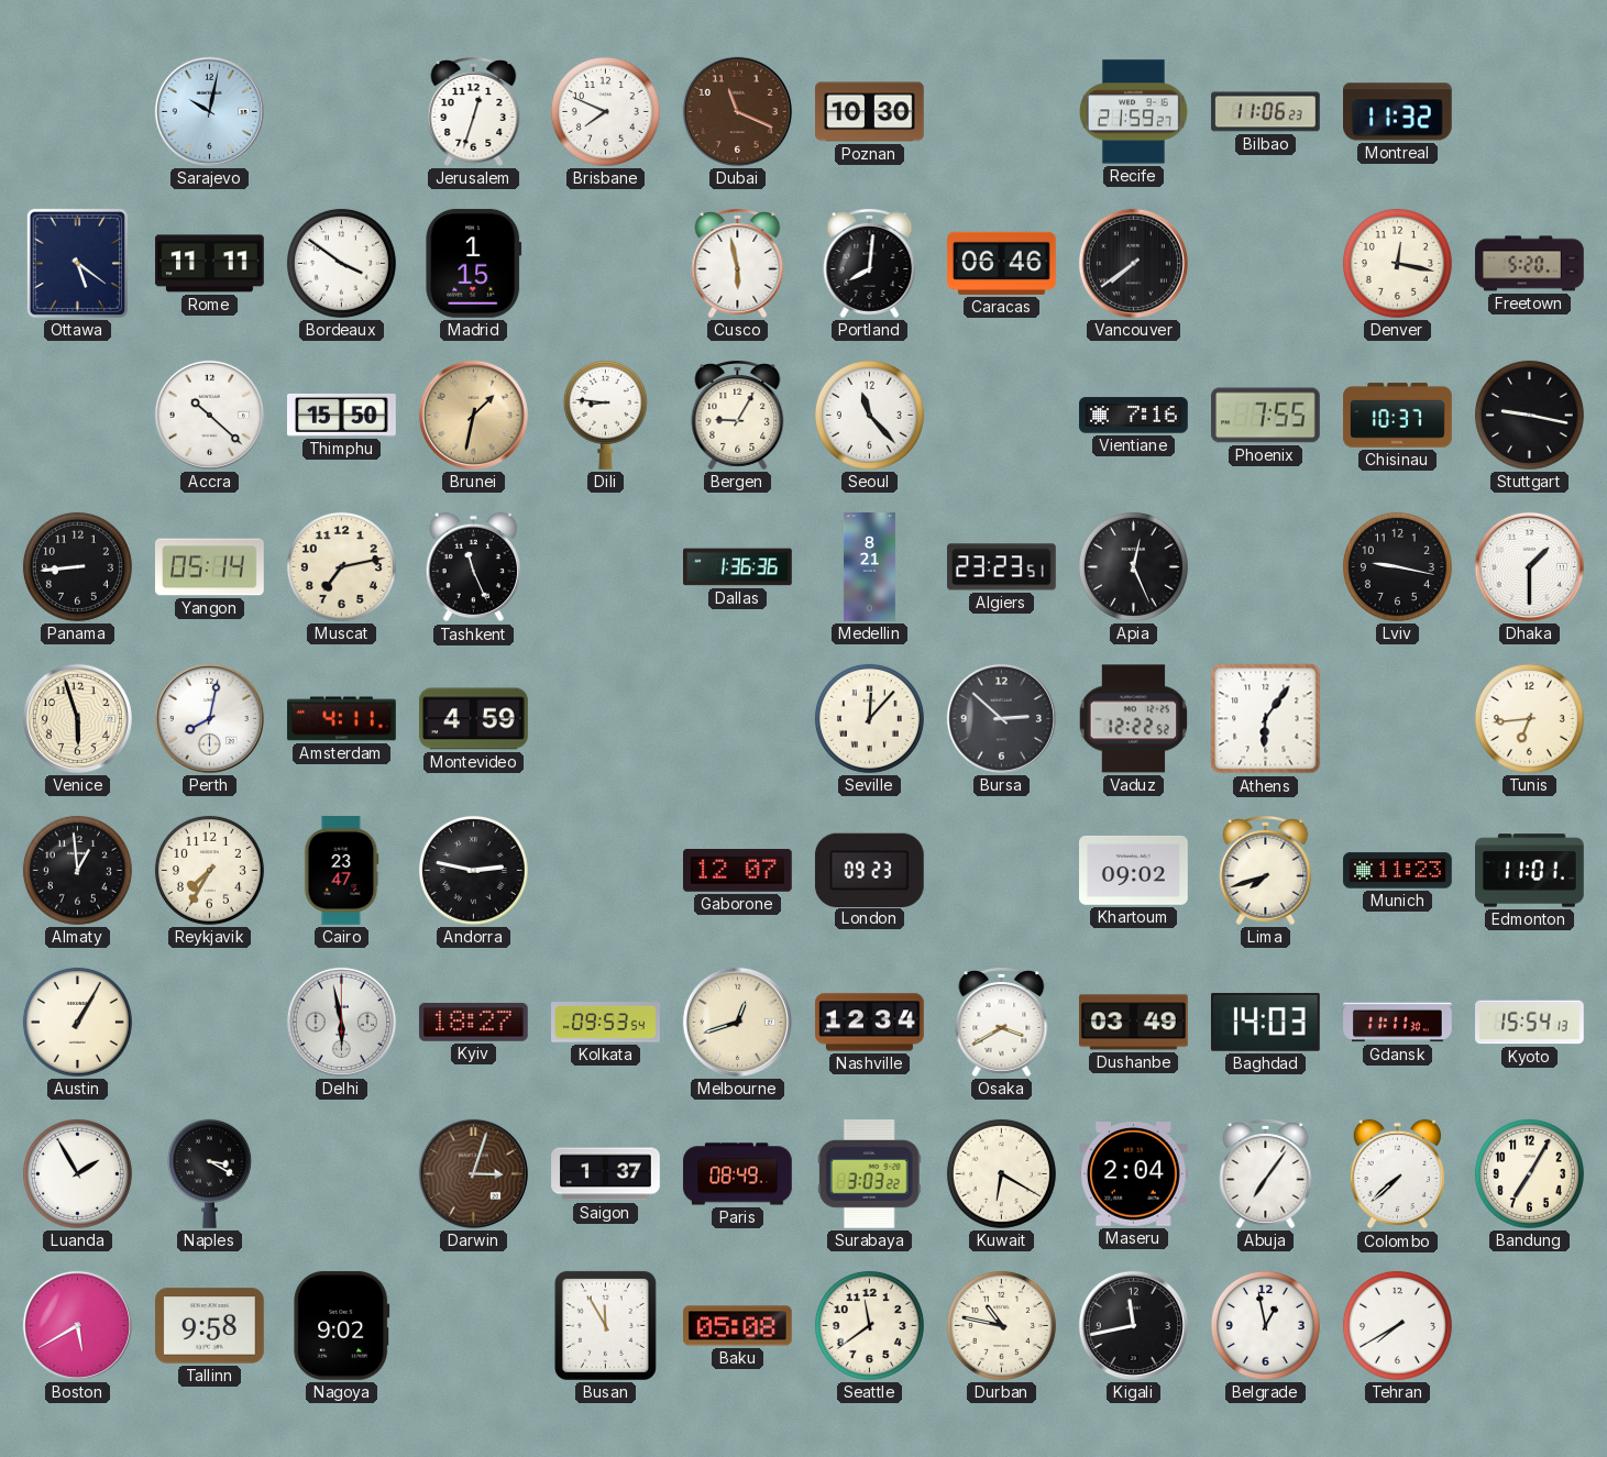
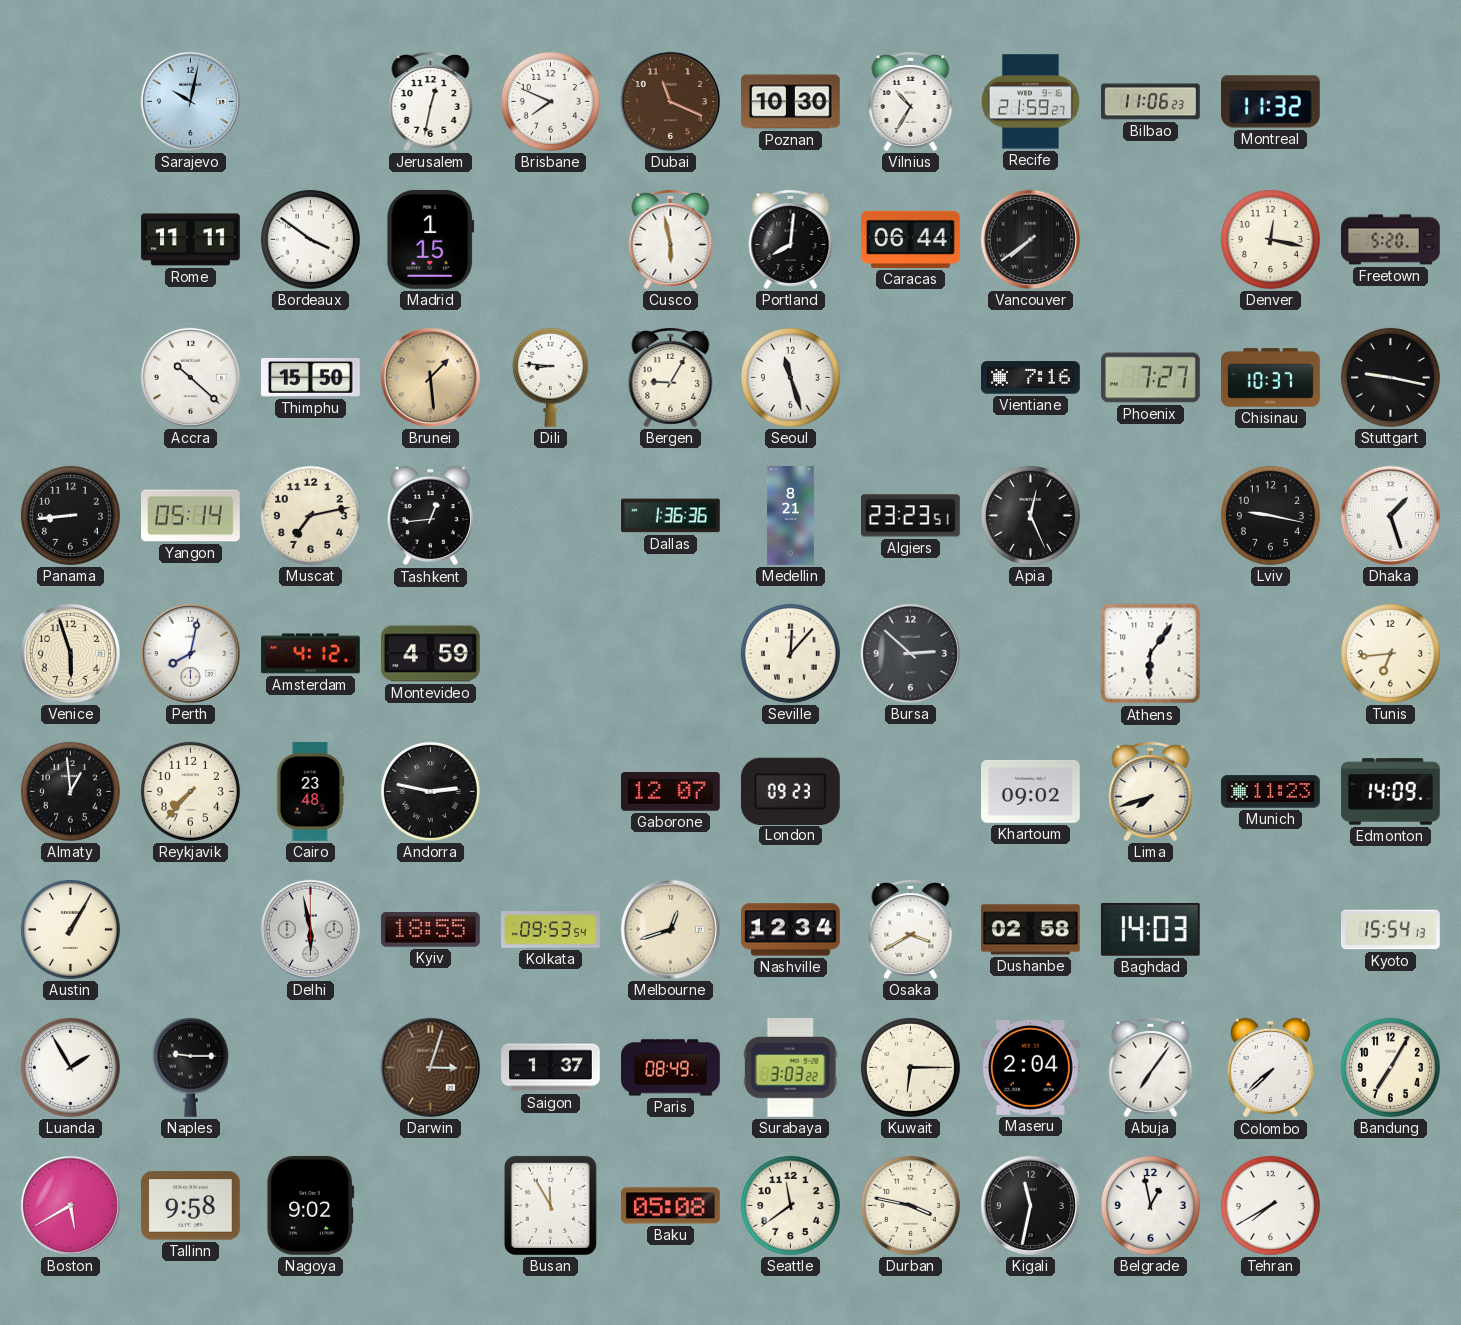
Jerusalem: 12:33 -> 12:32
Vilnius: none -> 10:35
Ottawa: 5:21 -> none
Caracas: 06:46 -> 06:44
Brunei: 1:32 -> 1:29
Seoul: 11:23 -> 11:27
Phoenix: 7:55 -> 7:27
Tashkent: 11:26 -> 12:44
Dhaka: 1:30 -> 1:27
Amsterdam: 4:11 -> 4:12
Vaduz: 12:22 -> none
Reykjavik: 7:35 -> 7:37
Cairo: 23:47 -> 23:48
Edmonton: 11:01 -> 14:09
Kyiv: 18:27 -> 18:55
Dushanbe: 03:49 -> 02:58
Gdansk: 11:11 -> none
Naples: 3:20 -> 9:15
Kuwait: 6:20 -> 6:15
Durban: 10:47 -> 3:47
Kigali: 11:43 -> 11:32
